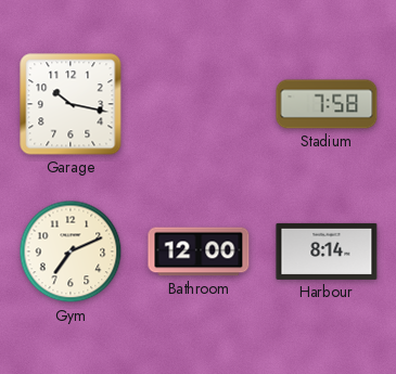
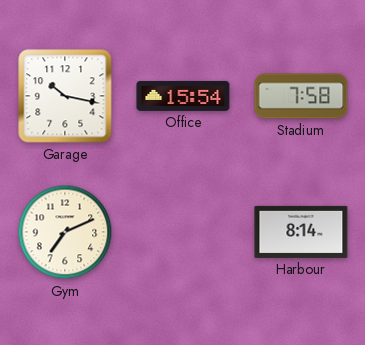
Office: none -> 15:54
Bathroom: 12:00 -> none
